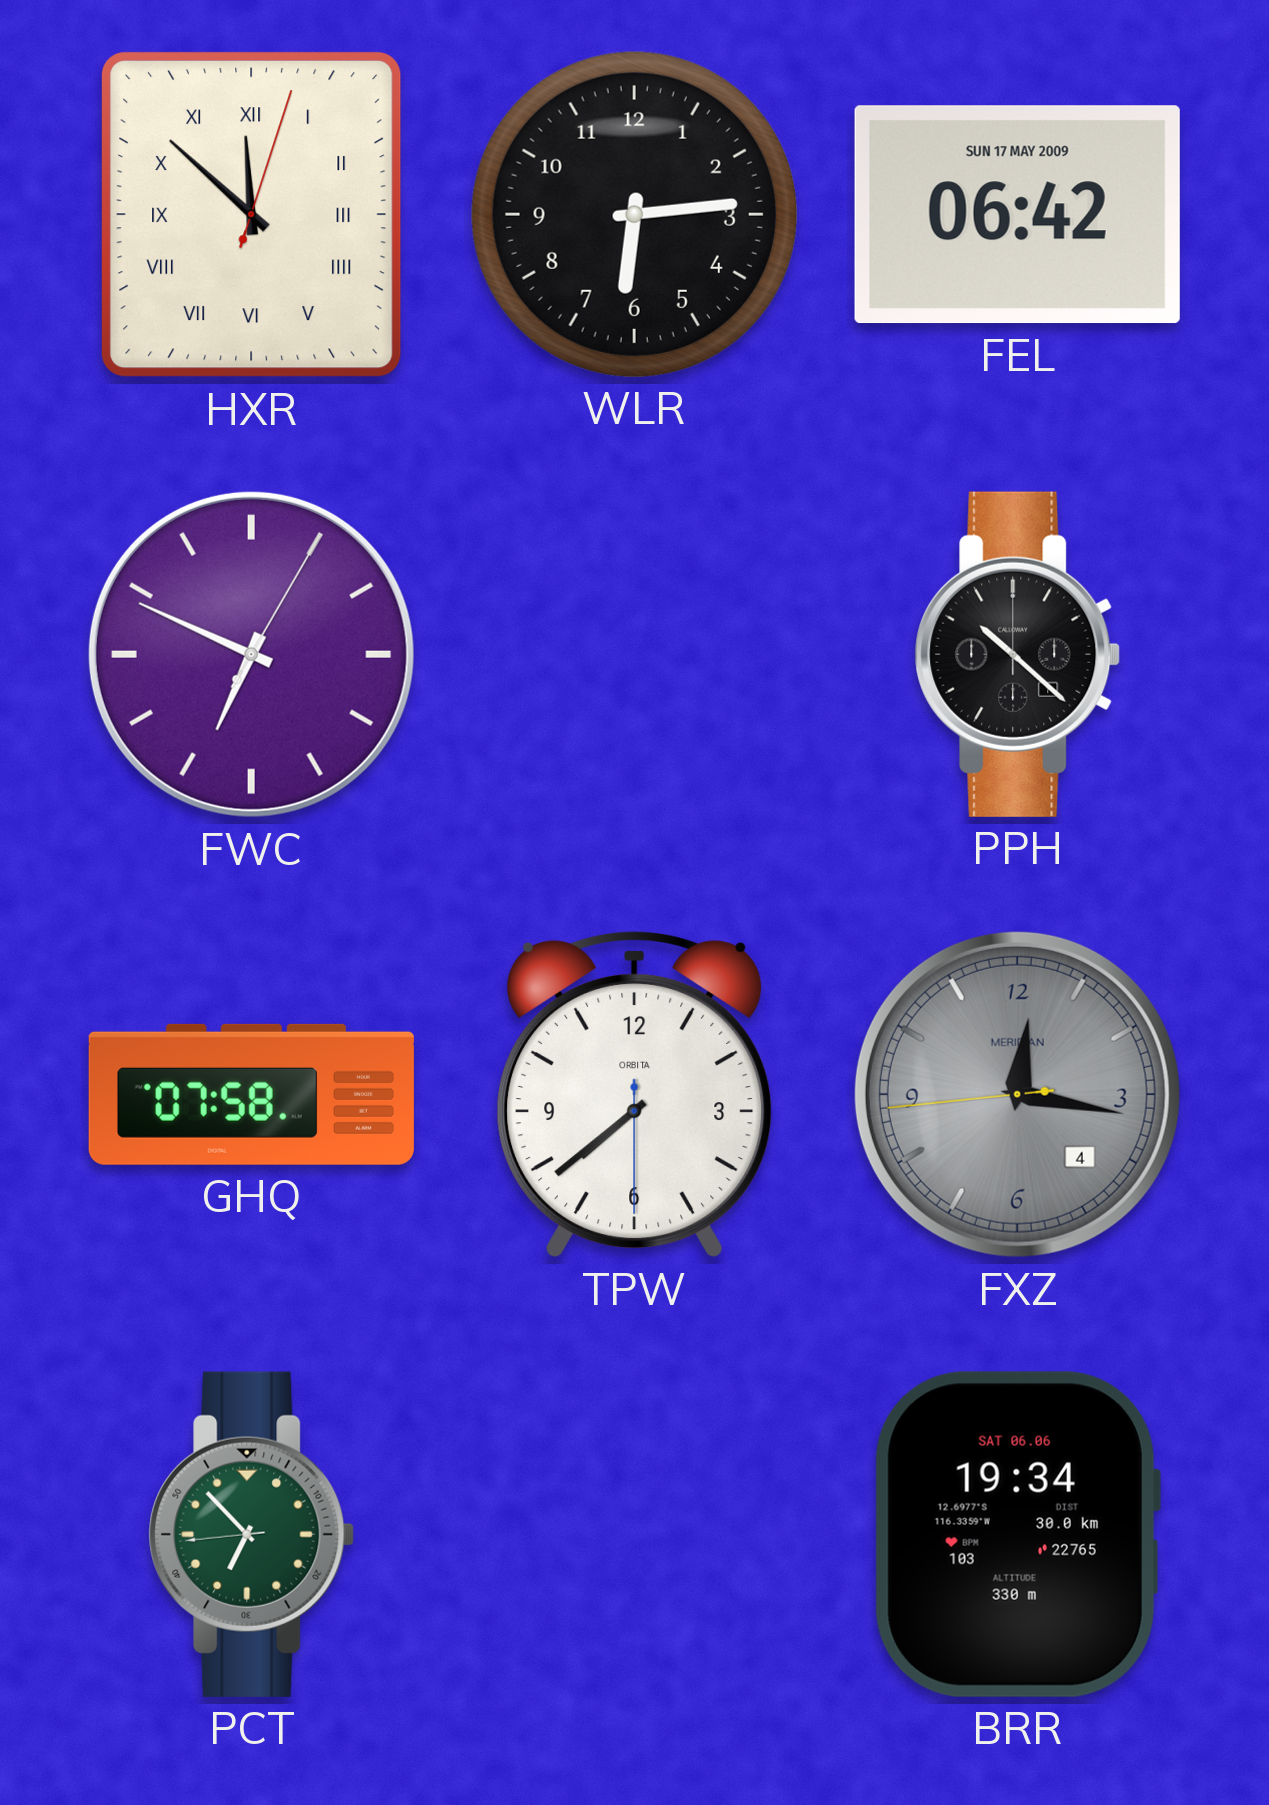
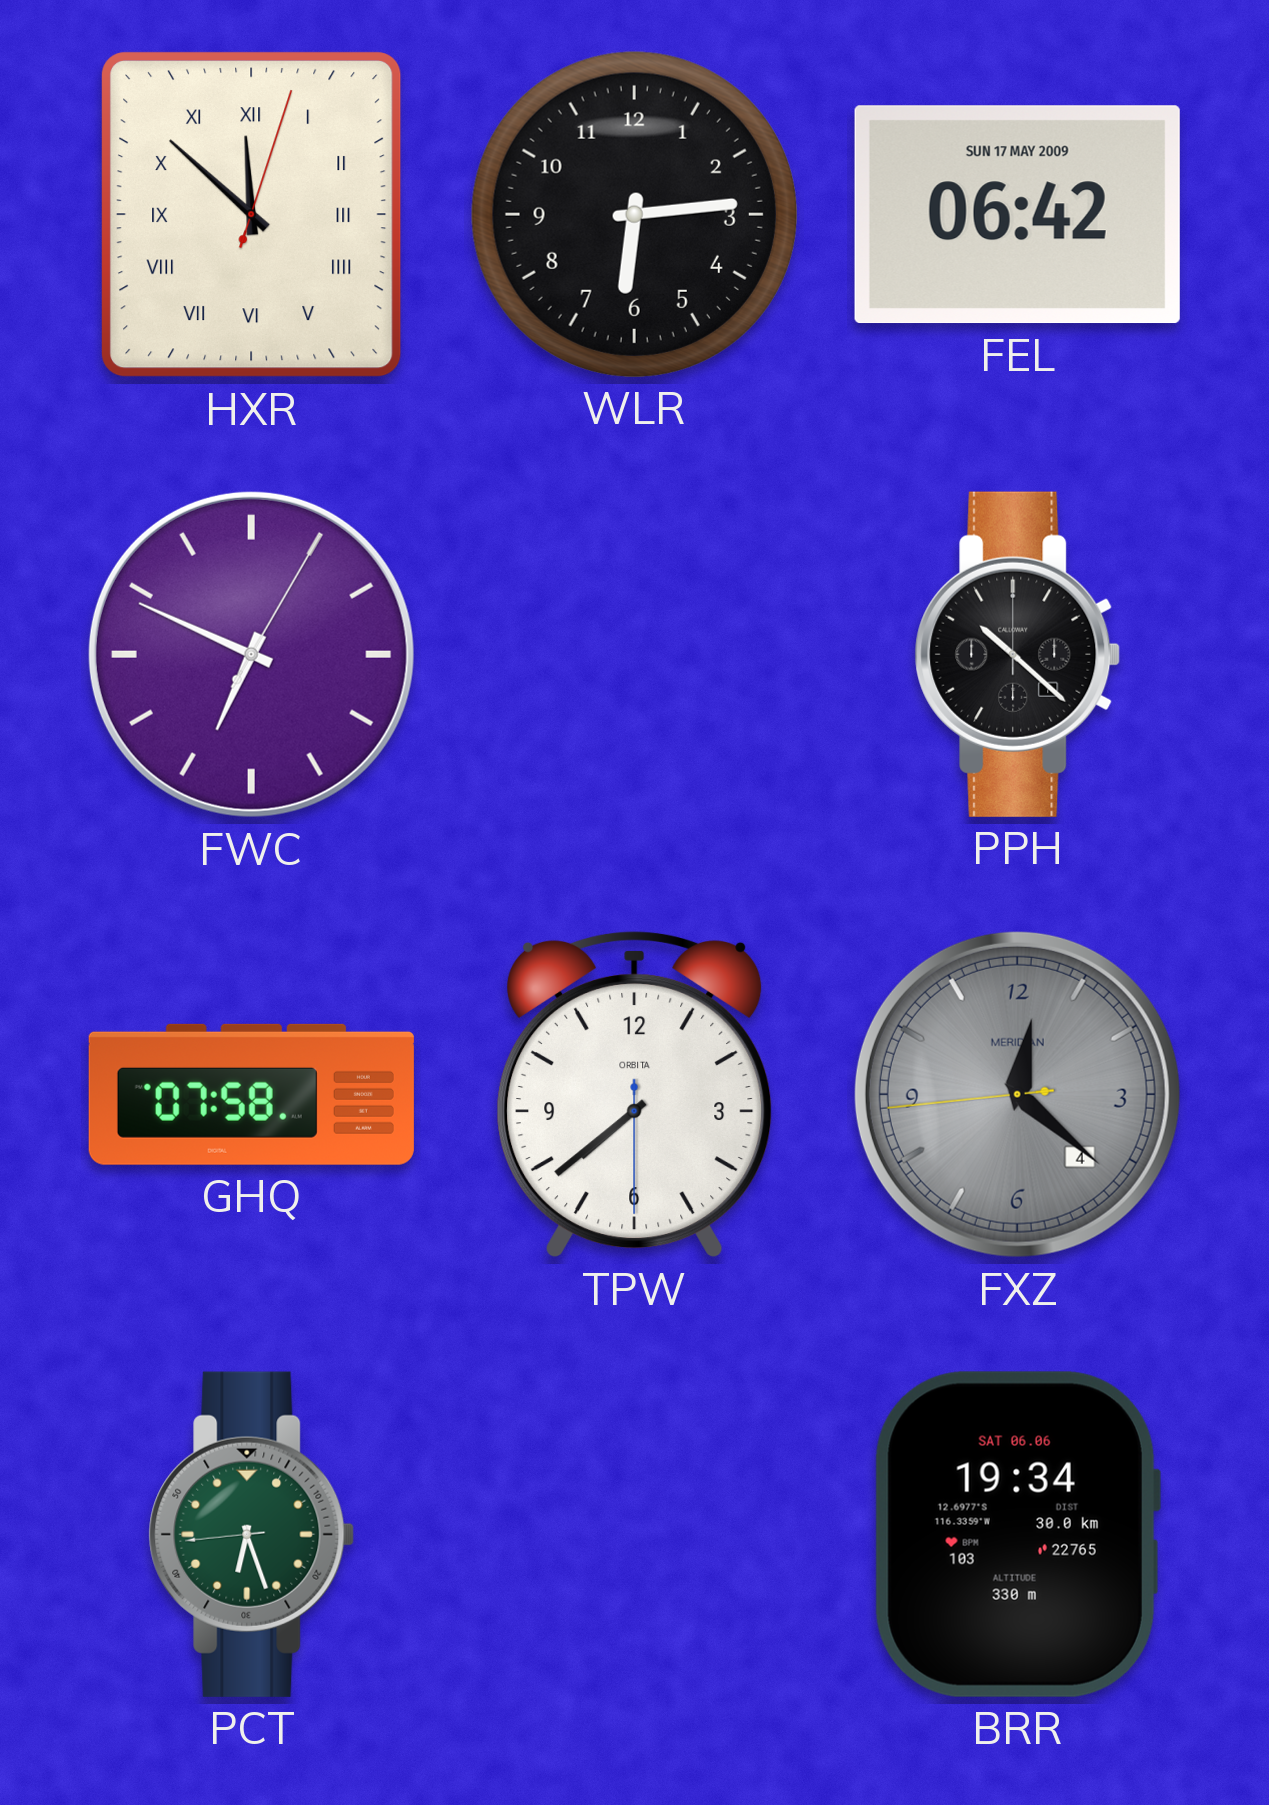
FXZ: 12:16 -> 12:21
PCT: 6:52 -> 6:26
